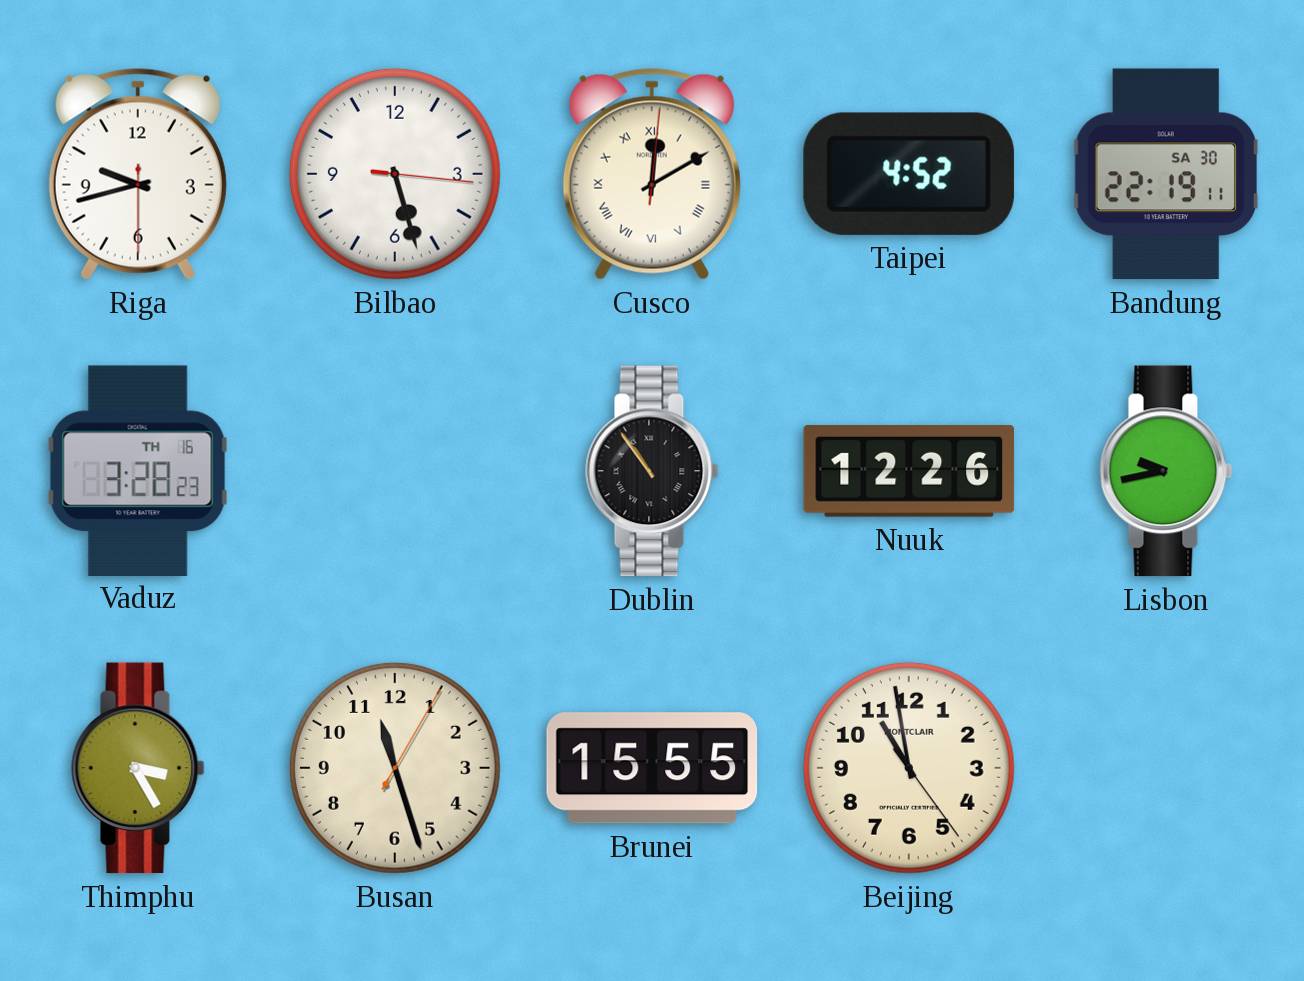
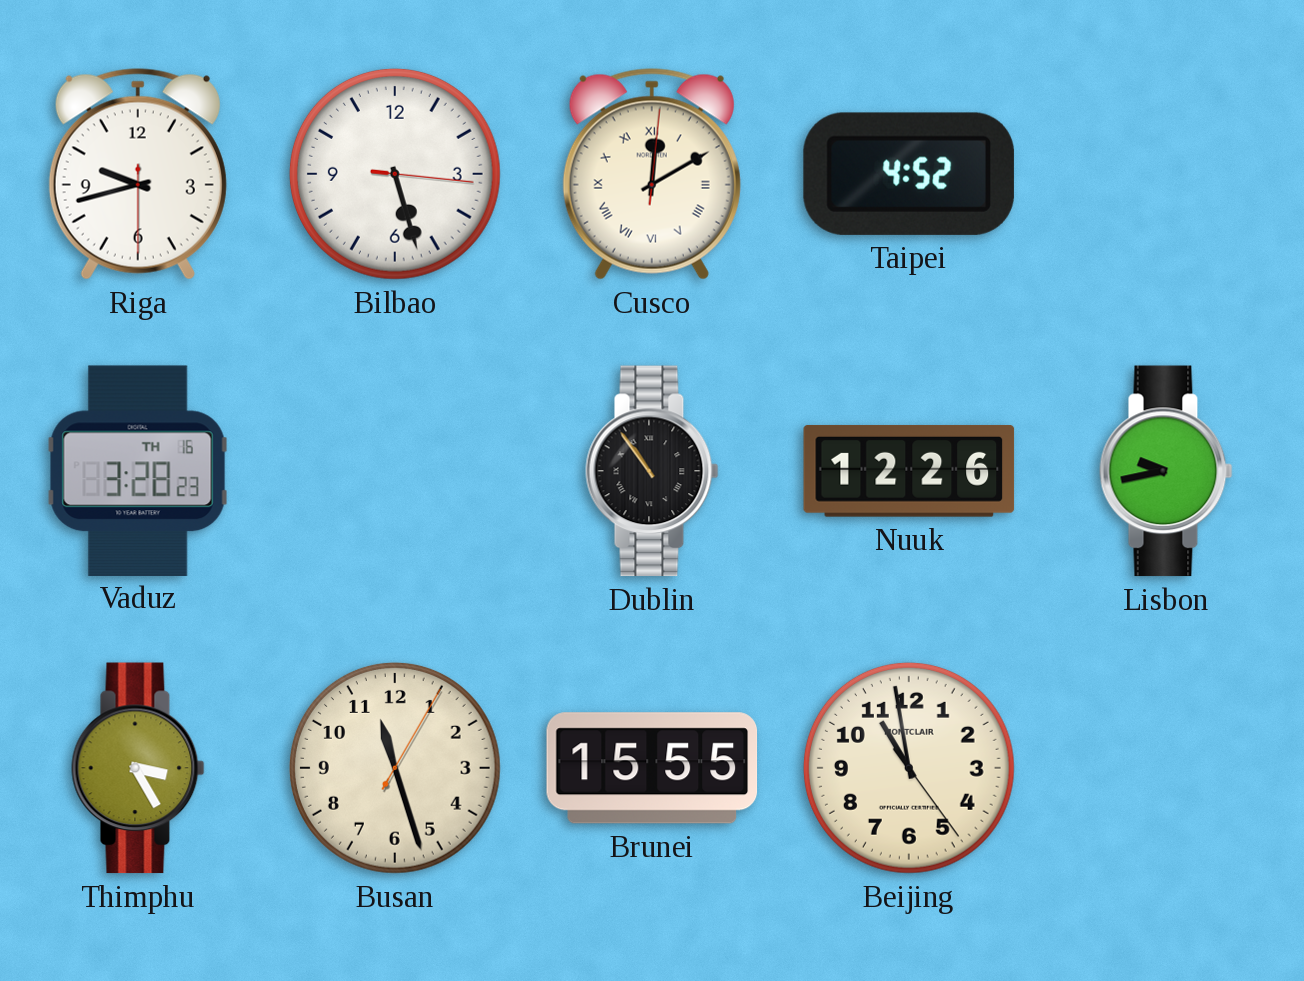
Bandung: 22:19 -> none
